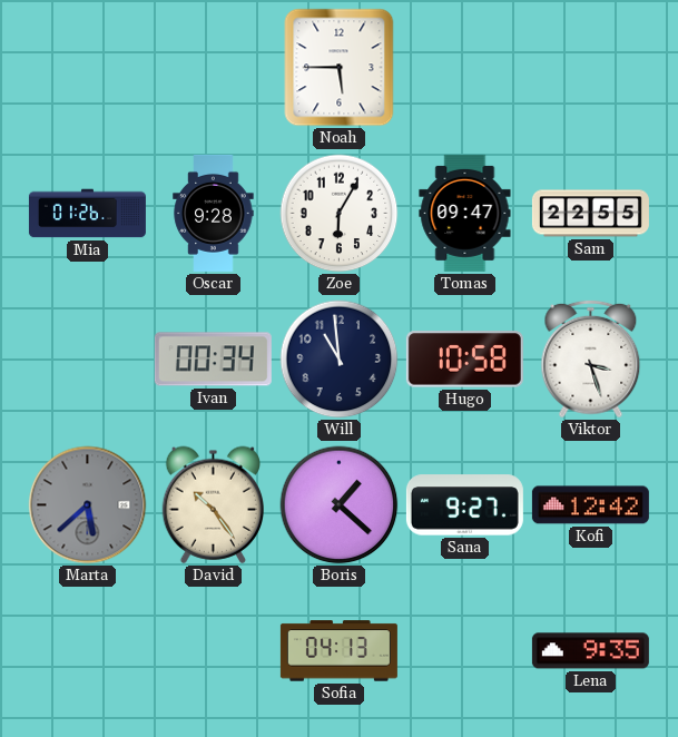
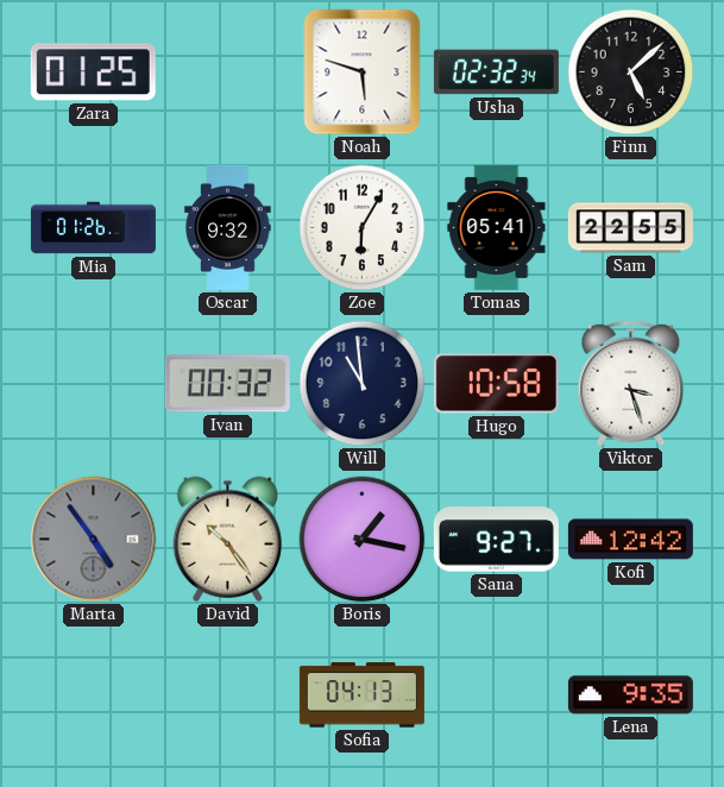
Zara: none -> 01:25
Noah: 5:45 -> 5:48
Usha: none -> 02:32
Finn: none -> 5:08
Oscar: 9:28 -> 9:32
Tomas: 09:47 -> 05:41
Ivan: 00:34 -> 00:32
Marta: 5:38 -> 4:54
Boris: 1:22 -> 1:17
